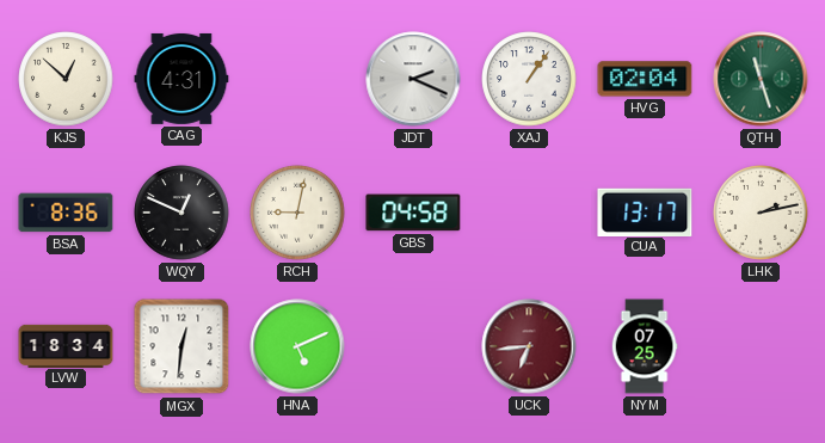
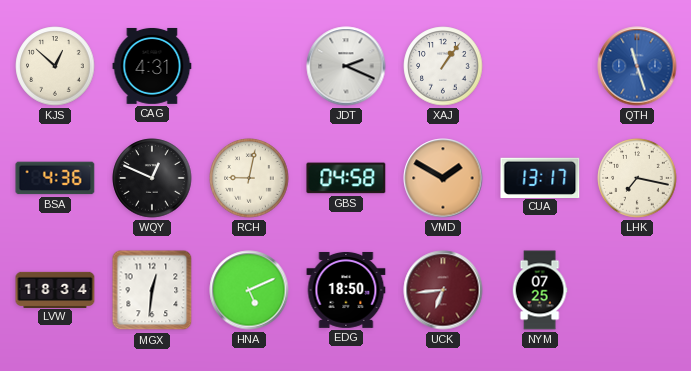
HVG: 02:04 -> none
QTH dial: green -> blue
BSA: 8:36 -> 4:36
VMD: none -> 1:50
LHK: 2:13 -> 7:17
EDG: none -> 18:50
